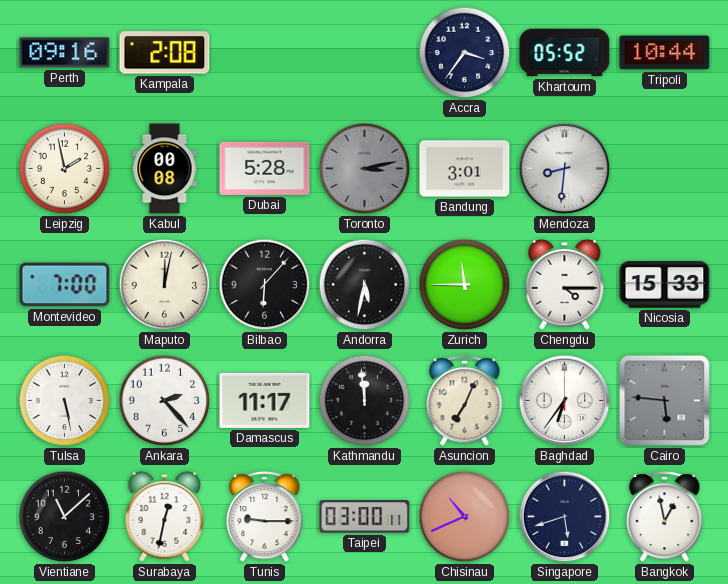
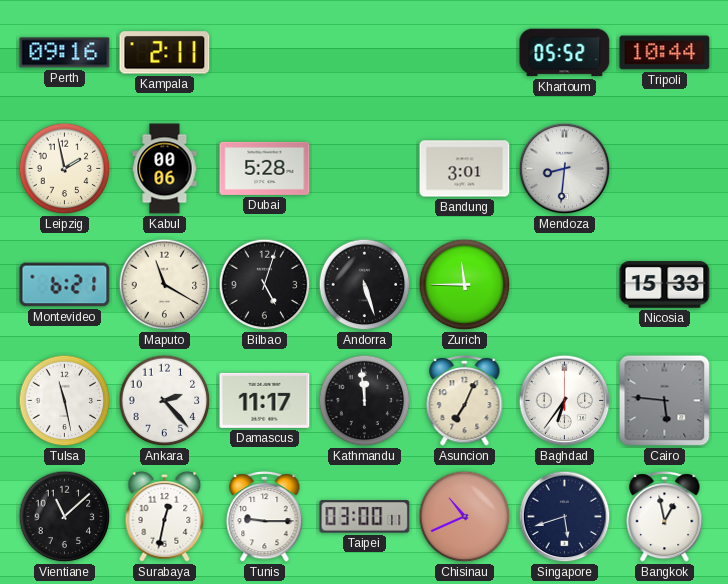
Kampala: 2:08 -> 2:11
Accra: 3:36 -> none
Kabul: 00:08 -> 00:06
Toronto: 3:13 -> none
Montevideo: 7:00 -> 6:21
Maputo: 12:02 -> 11:20
Bilbao: 6:07 -> 5:03
Andorra: 5:32 -> 5:27
Chengdu: 4:15 -> none
Tulsa: 5:28 -> 11:28
